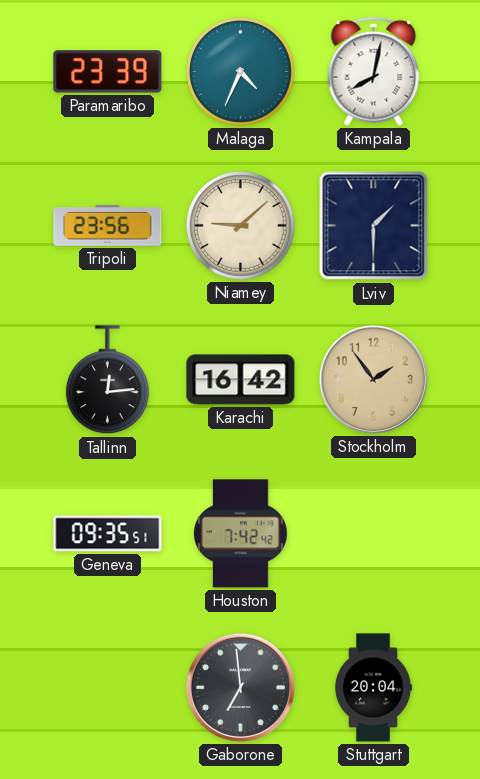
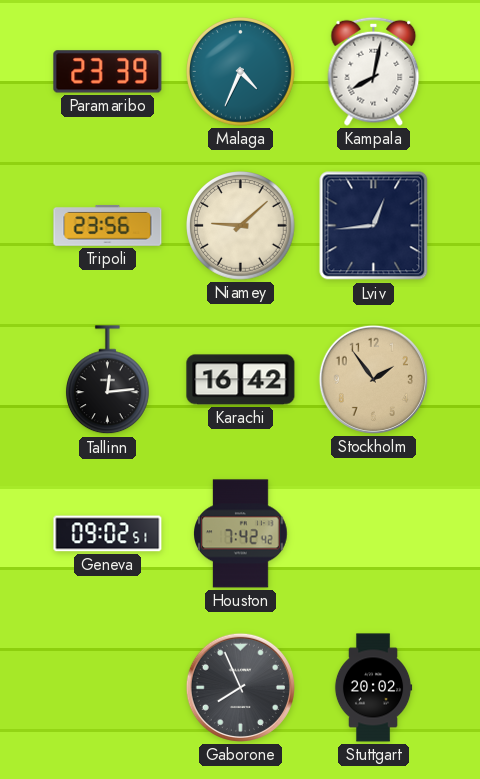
Lviv: 1:30 -> 12:44
Geneva: 09:35 -> 09:02
Gaborone: 6:59 -> 7:56
Stuttgart: 20:04 -> 20:02
